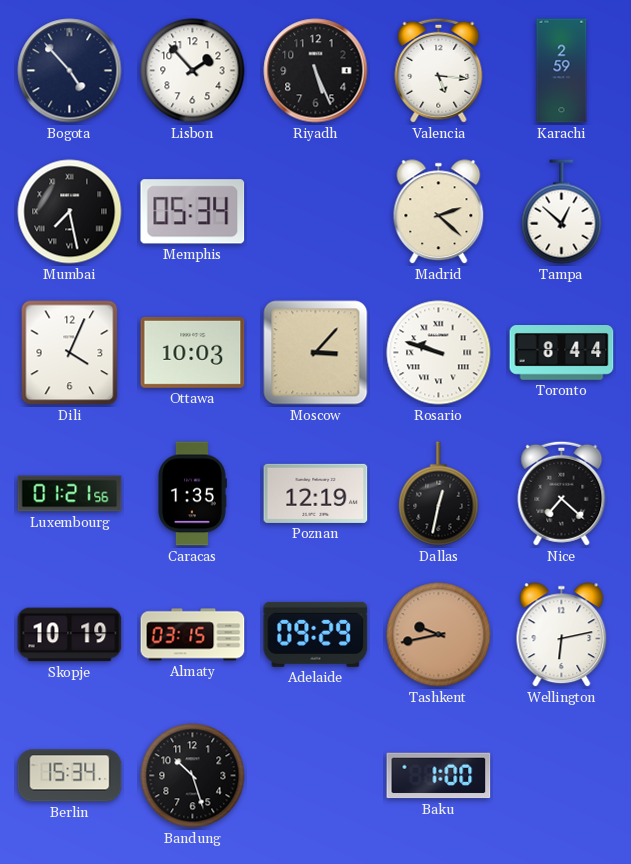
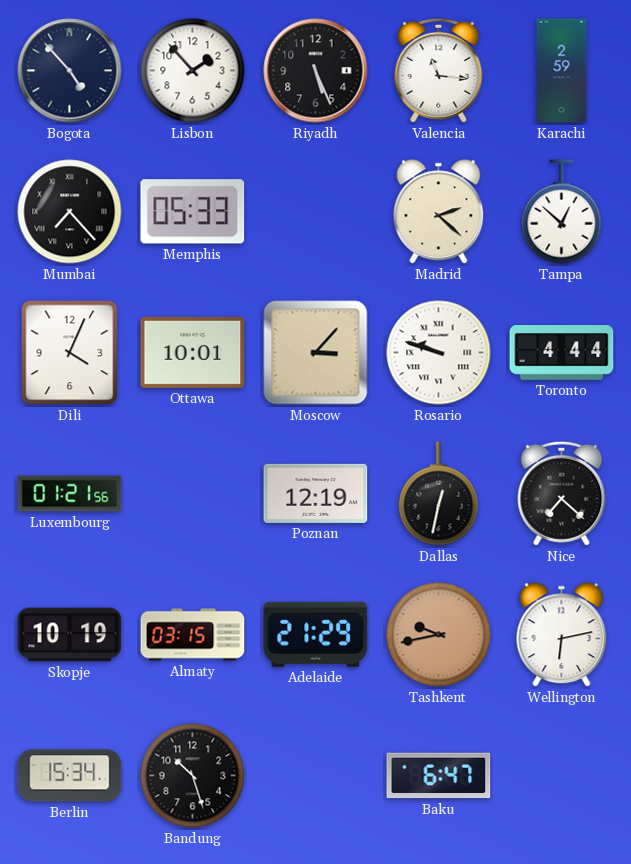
Valencia: 5:16 -> 11:16
Mumbai: 7:28 -> 7:23
Memphis: 05:34 -> 05:33
Ottawa: 10:03 -> 10:01
Toronto: 8:44 -> 4:44
Caracas: 1:35 -> none
Adelaide: 09:29 -> 21:29
Baku: 1:00 -> 6:47
